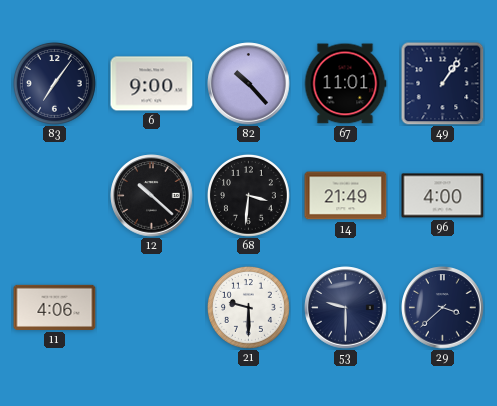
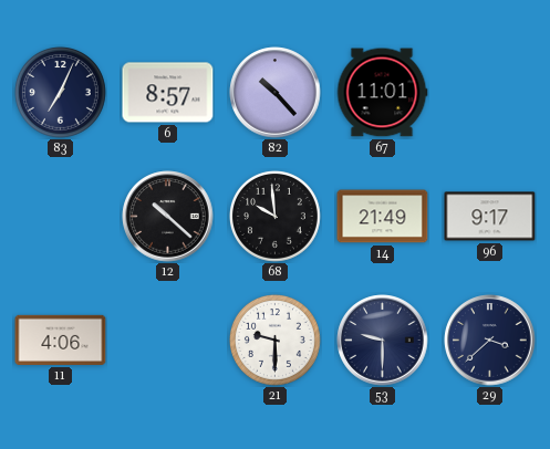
83: 7:06 -> 7:04
6: 9:00 -> 8:57
49: 1:06 -> none
68: 3:31 -> 9:59
96: 4:00 -> 9:17
